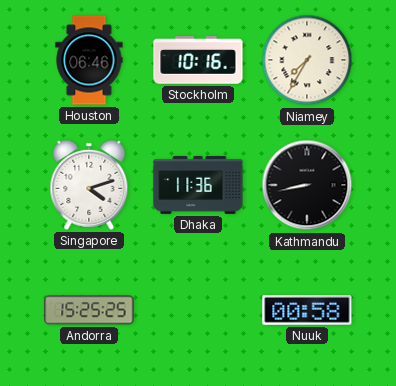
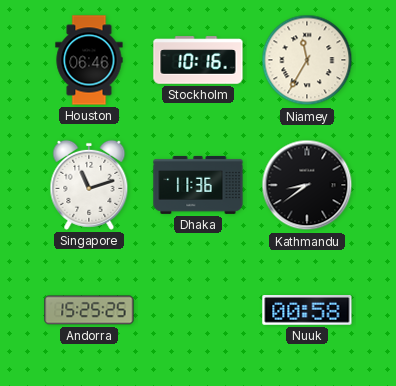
Niamey: 7:35 -> 11:35
Singapore: 4:12 -> 11:12
Kathmandu: 8:43 -> 8:39
